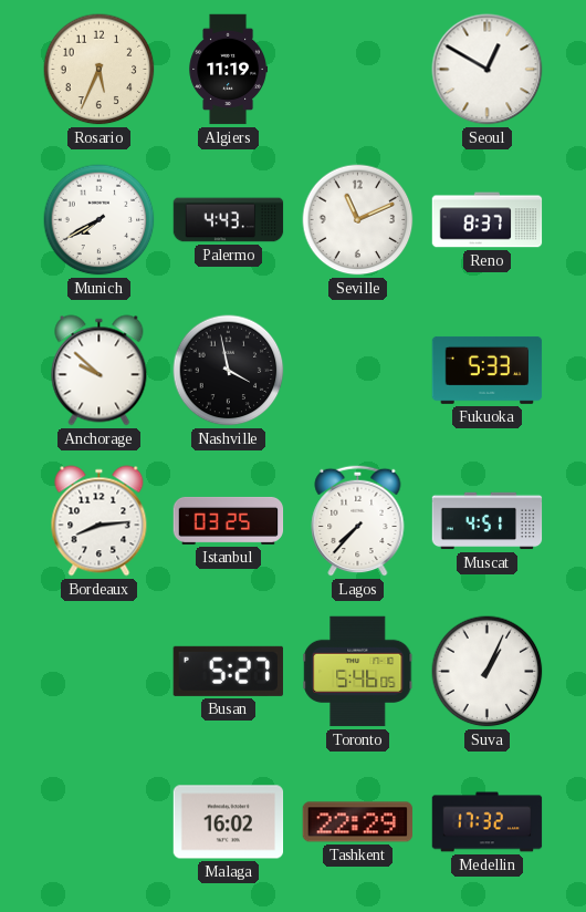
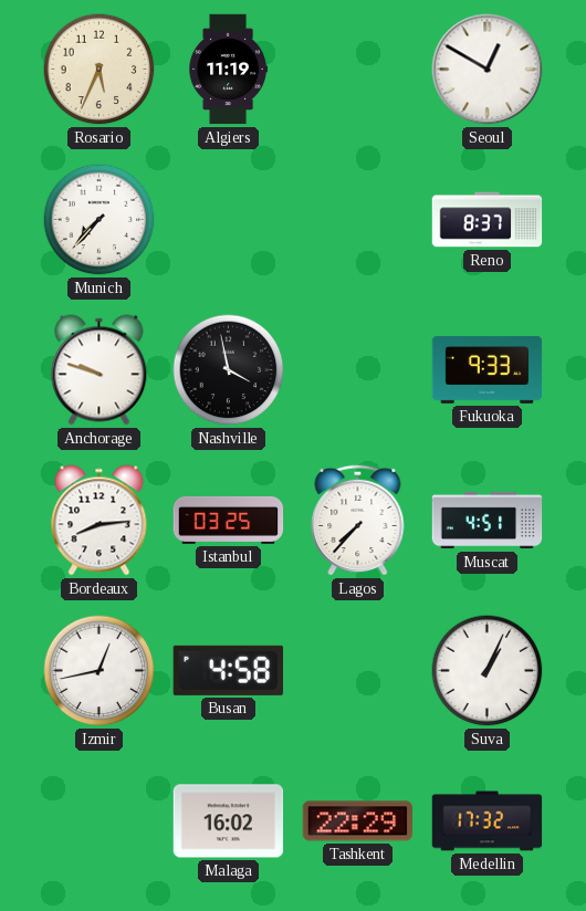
Munich: 7:40 -> 7:37
Palermo: 4:43 -> none
Seville: 11:11 -> none
Anchorage: 9:52 -> 9:48
Fukuoka: 5:33 -> 9:33
Izmir: none -> 12:43
Busan: 5:27 -> 4:58
Toronto: 5:46 -> none
